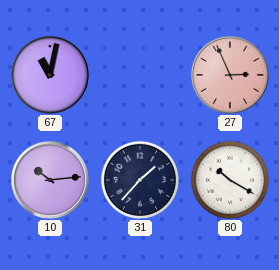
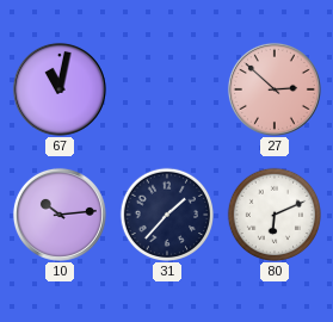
27: 2:56 -> 2:52
80: 10:20 -> 6:11
